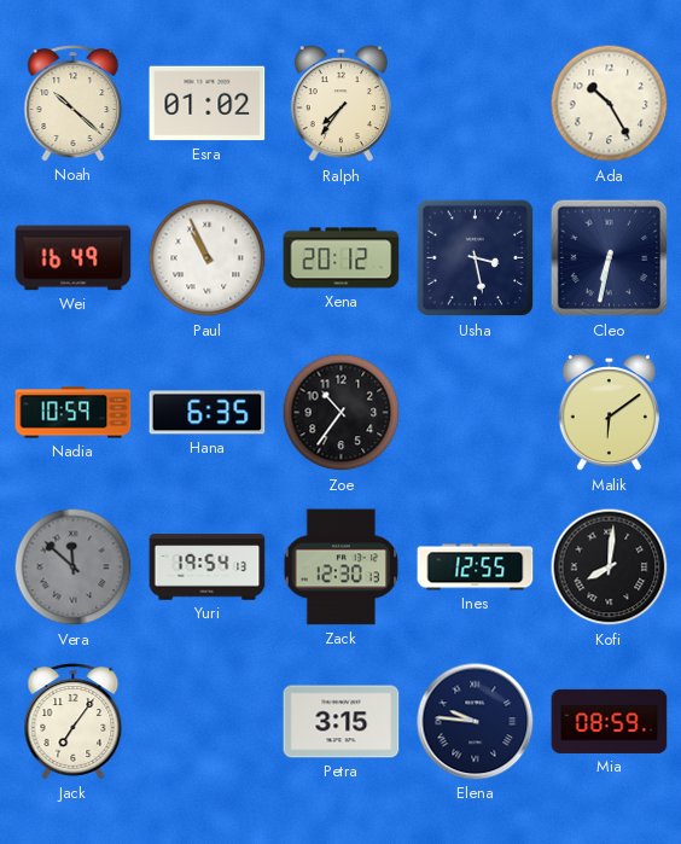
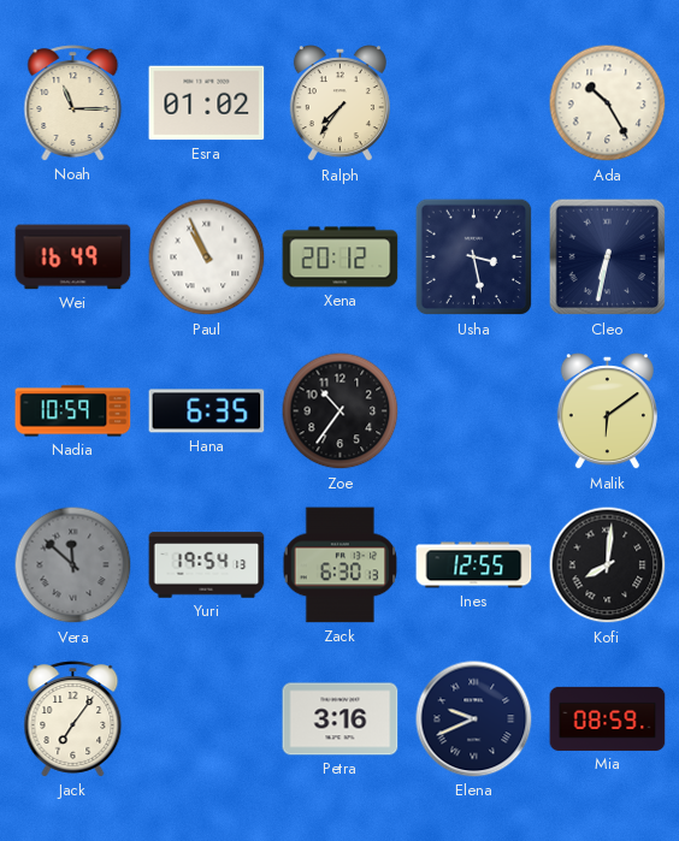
Noah: 10:22 -> 11:15
Zack: 12:30 -> 6:30
Petra: 3:15 -> 3:16
Elena: 9:46 -> 9:41
